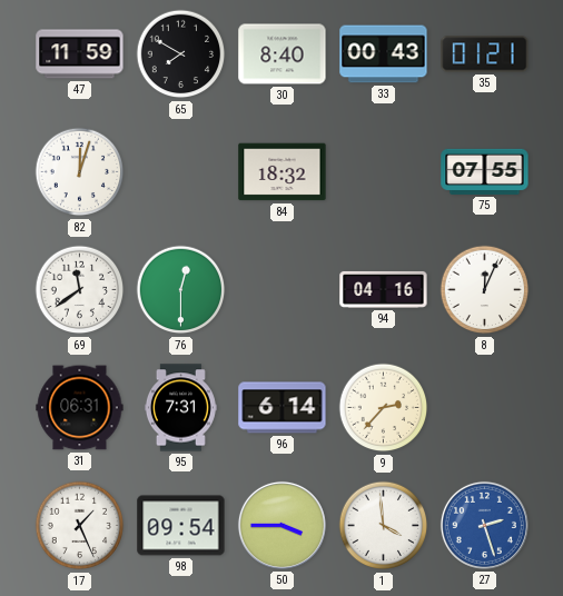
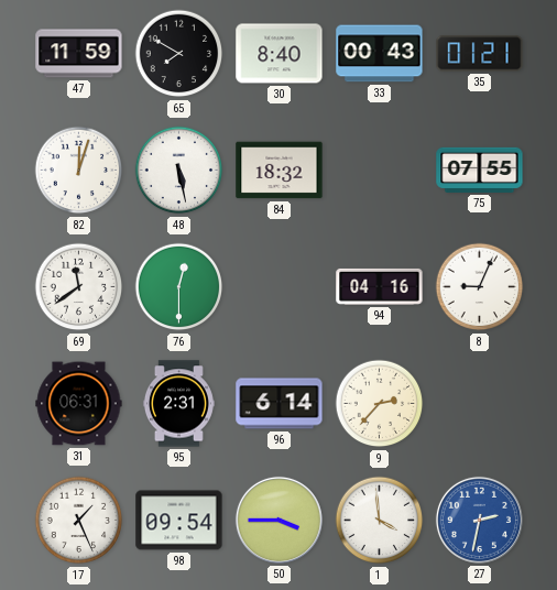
48: none -> 5:28
8: 12:04 -> 9:04
95: 7:31 -> 2:31
27: 2:27 -> 2:32
